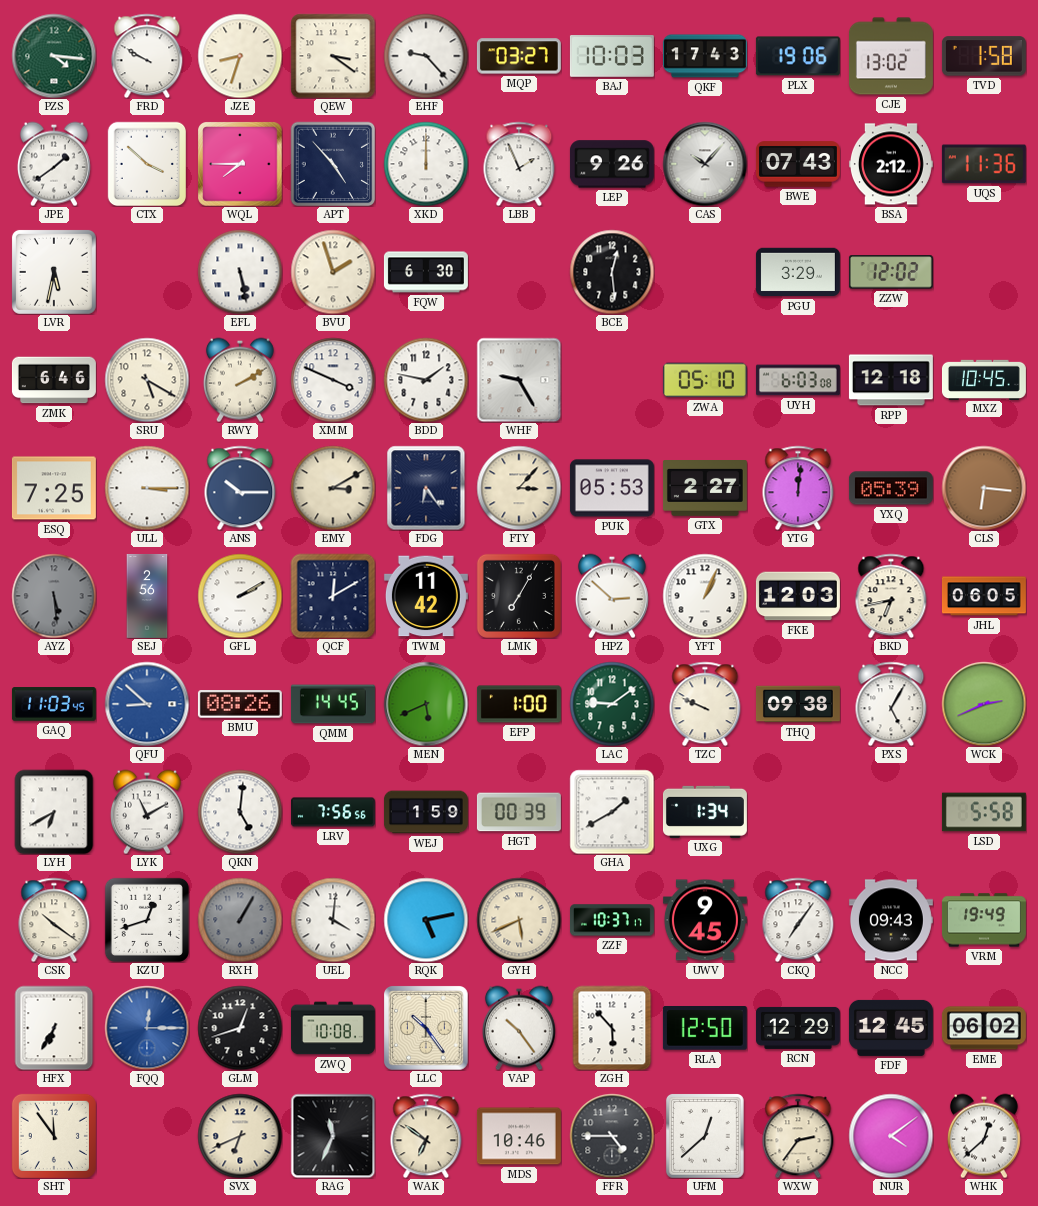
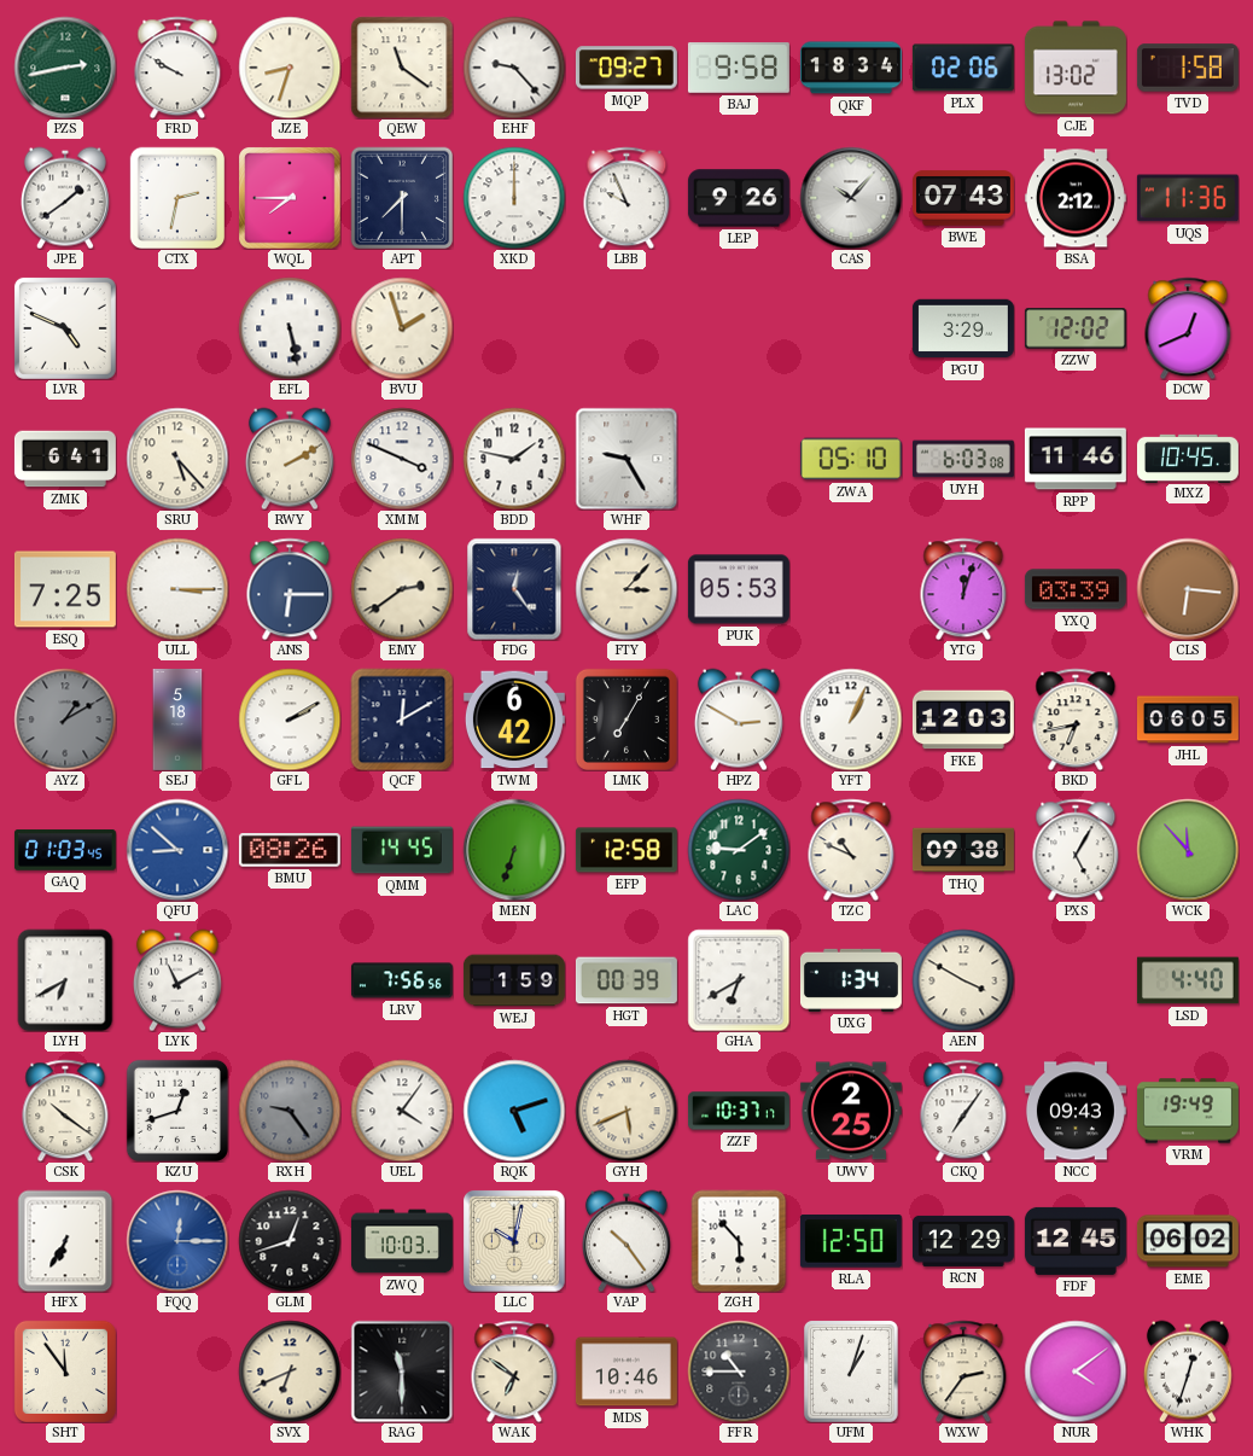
PZS: 4:16 -> 2:43
QEW: 3:21 -> 11:21
MQP: 03:27 -> 09:27
BAJ: 10:03 -> 9:58
QKF: 17:43 -> 18:34
PLX: 19:06 -> 02:06
CTX: 3:52 -> 2:32
APT: 4:53 -> 7:30
LBB: 1:56 -> 9:56
LVR: 5:32 -> 4:49
FQW: 6:30 -> none
BCE: 12:29 -> none
DCW: none -> 12:41
ZMK: 6:46 -> 6:41
SRU: 5:20 -> 5:23
RPP: 12:18 -> 11:46
ANS: 10:15 -> 6:15
EMY: 3:10 -> 2:39
FDG: 6:24 -> 12:24
GTX: 2:27 -> none
YTG: 12:01 -> 12:03
YXQ: 05:39 -> 03:39
AYZ: 5:29 -> 1:10
SEJ: 2:56 -> 5:18
TWM: 11:42 -> 6:42
HPZ: 2:52 -> 2:50
GAQ: 11:03 -> 01:03
MEN: 5:41 -> 6:33
EFP: 1:00 -> 12:58
TZC: 9:49 -> 10:49
WCK: 2:41 -> 11:53
QKN: 5:01 -> none
GHA: 1:40 -> 6:40
AEN: none -> 3:50
LSD: 5:58 -> 4:40
RXH: 1:05 -> 9:24
UEL: 4:01 -> 4:06
RQK: 5:13 -> 5:12
UWV: 9:45 -> 2:25
ZWQ: 10:08 -> 10:03
LLC: 10:24 -> 10:02
RAG: 11:34 -> 11:30
FFR: 4:45 -> 10:45
UFM: 12:38 -> 1:03
WHK: 12:38 -> 12:33
